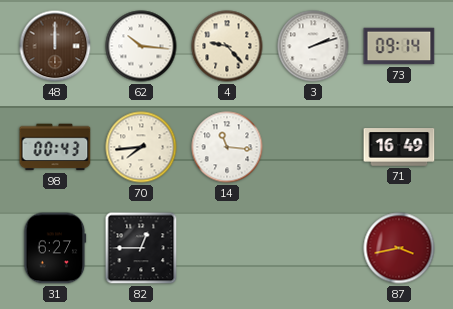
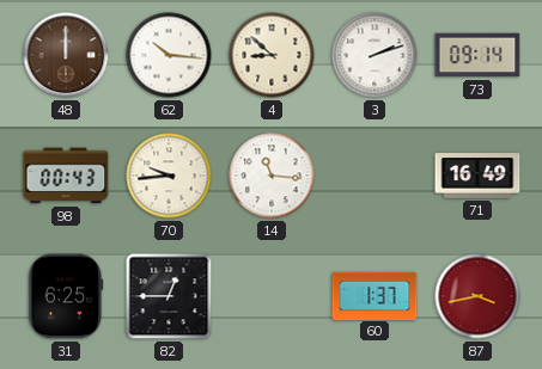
4: 9:23 -> 8:52
70: 7:44 -> 9:44
31: 6:27 -> 6:25
60: none -> 1:37
